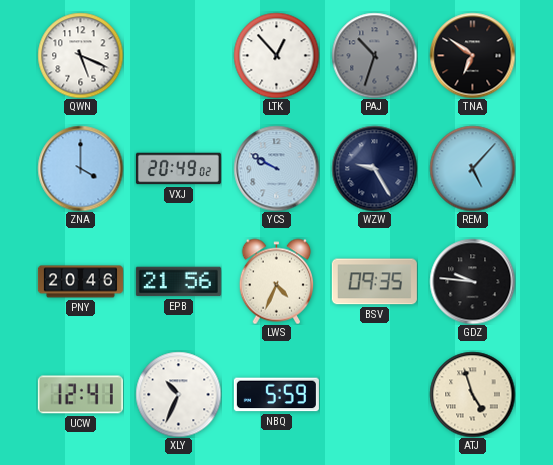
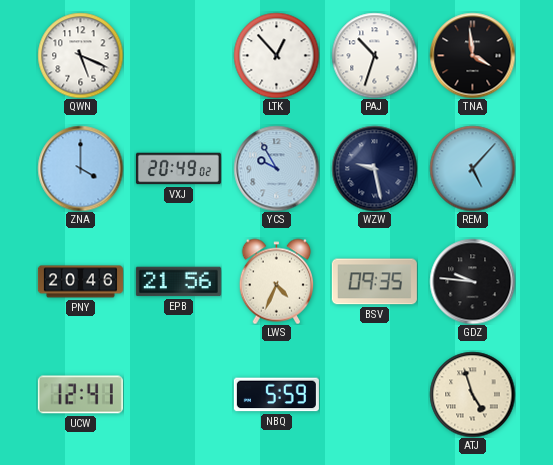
PAJ dial: grey -> white
TNA: 6:51 -> 3:59
YCS: 9:50 -> 9:55
WZW: 9:25 -> 9:28
XLY: 10:34 -> none
